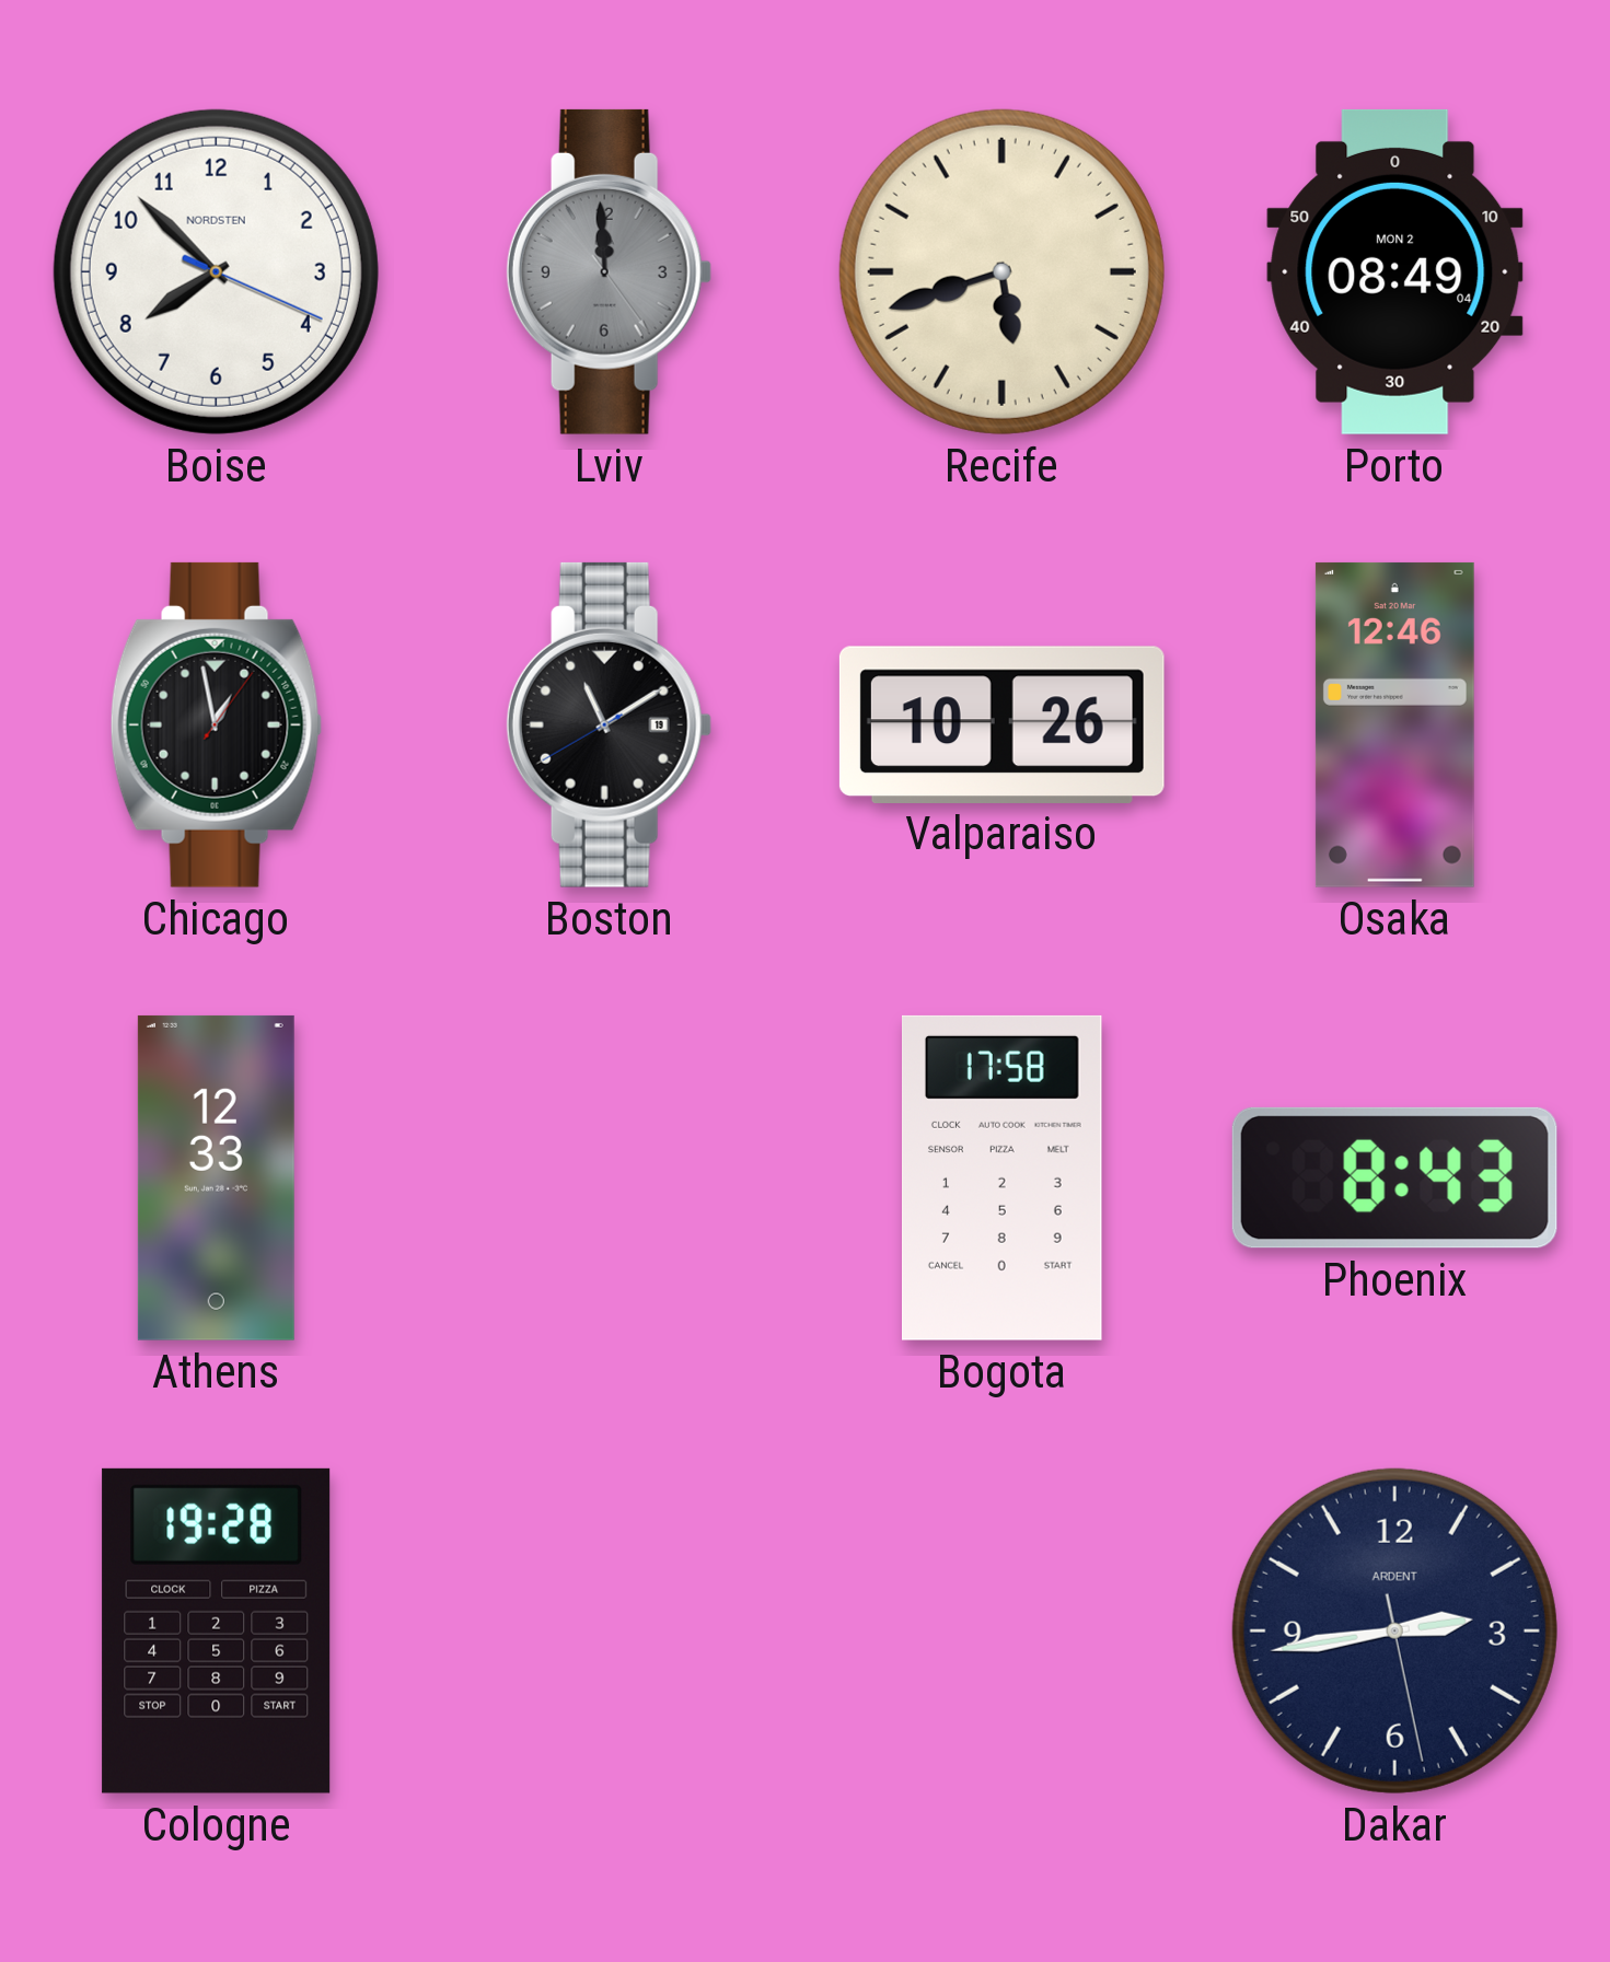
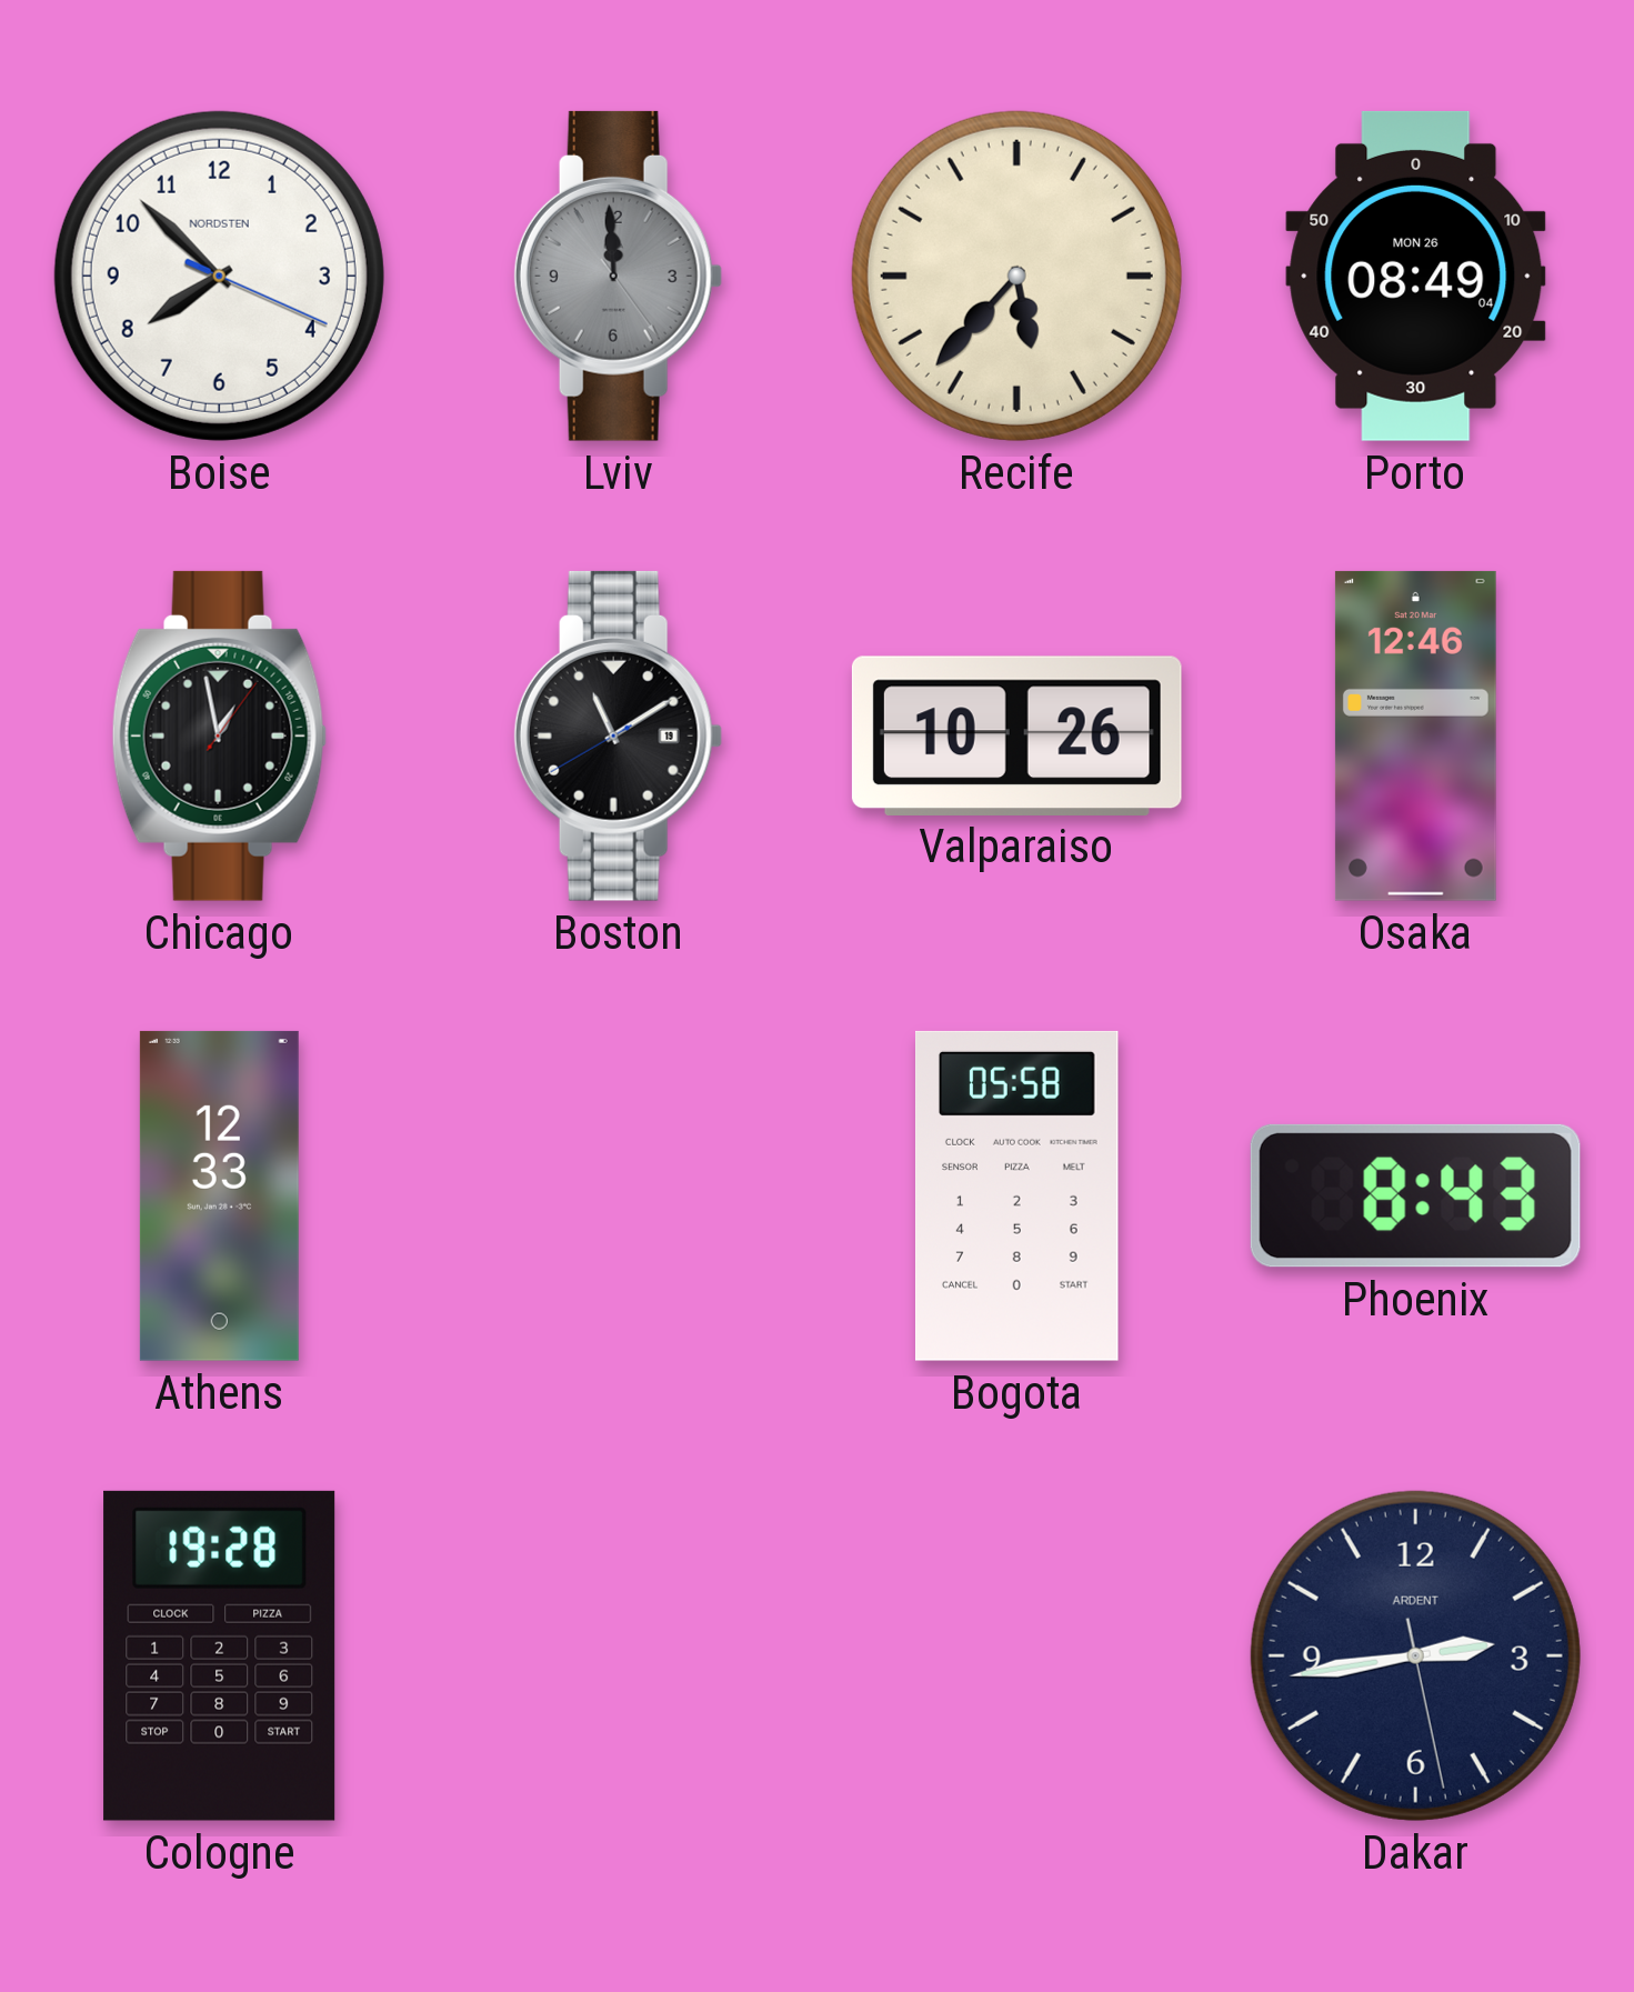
Recife: 5:42 -> 5:37
Porto date: MON 2 -> MON 26
Bogota: 17:58 -> 05:58
